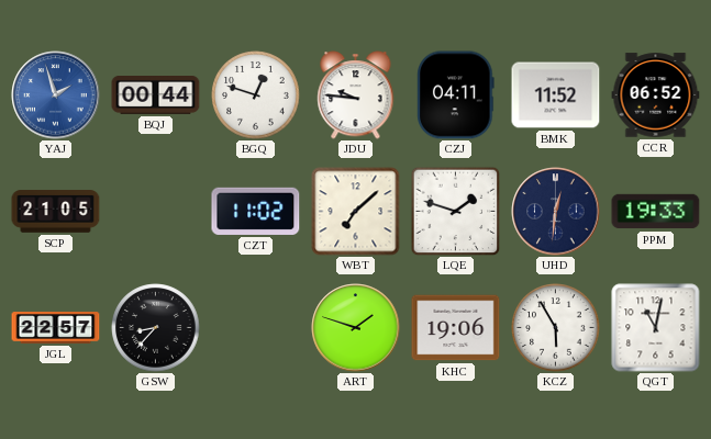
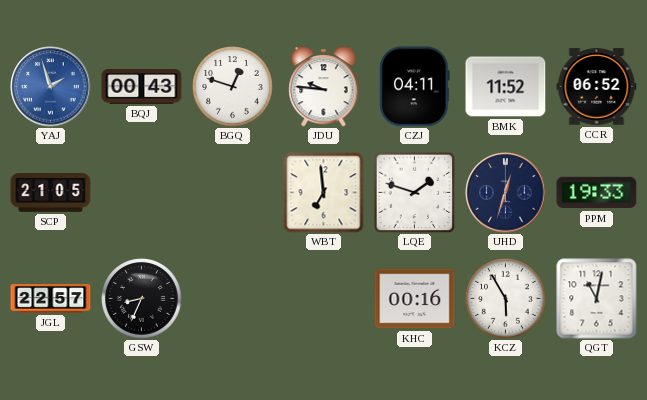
BQJ: 00:44 -> 00:43
CZT: 11:02 -> none
WBT: 7:08 -> 6:59
UHD: 12:31 -> 12:33
GSW: 8:37 -> 8:34
ART: 1:48 -> none
KHC: 19:06 -> 00:16
